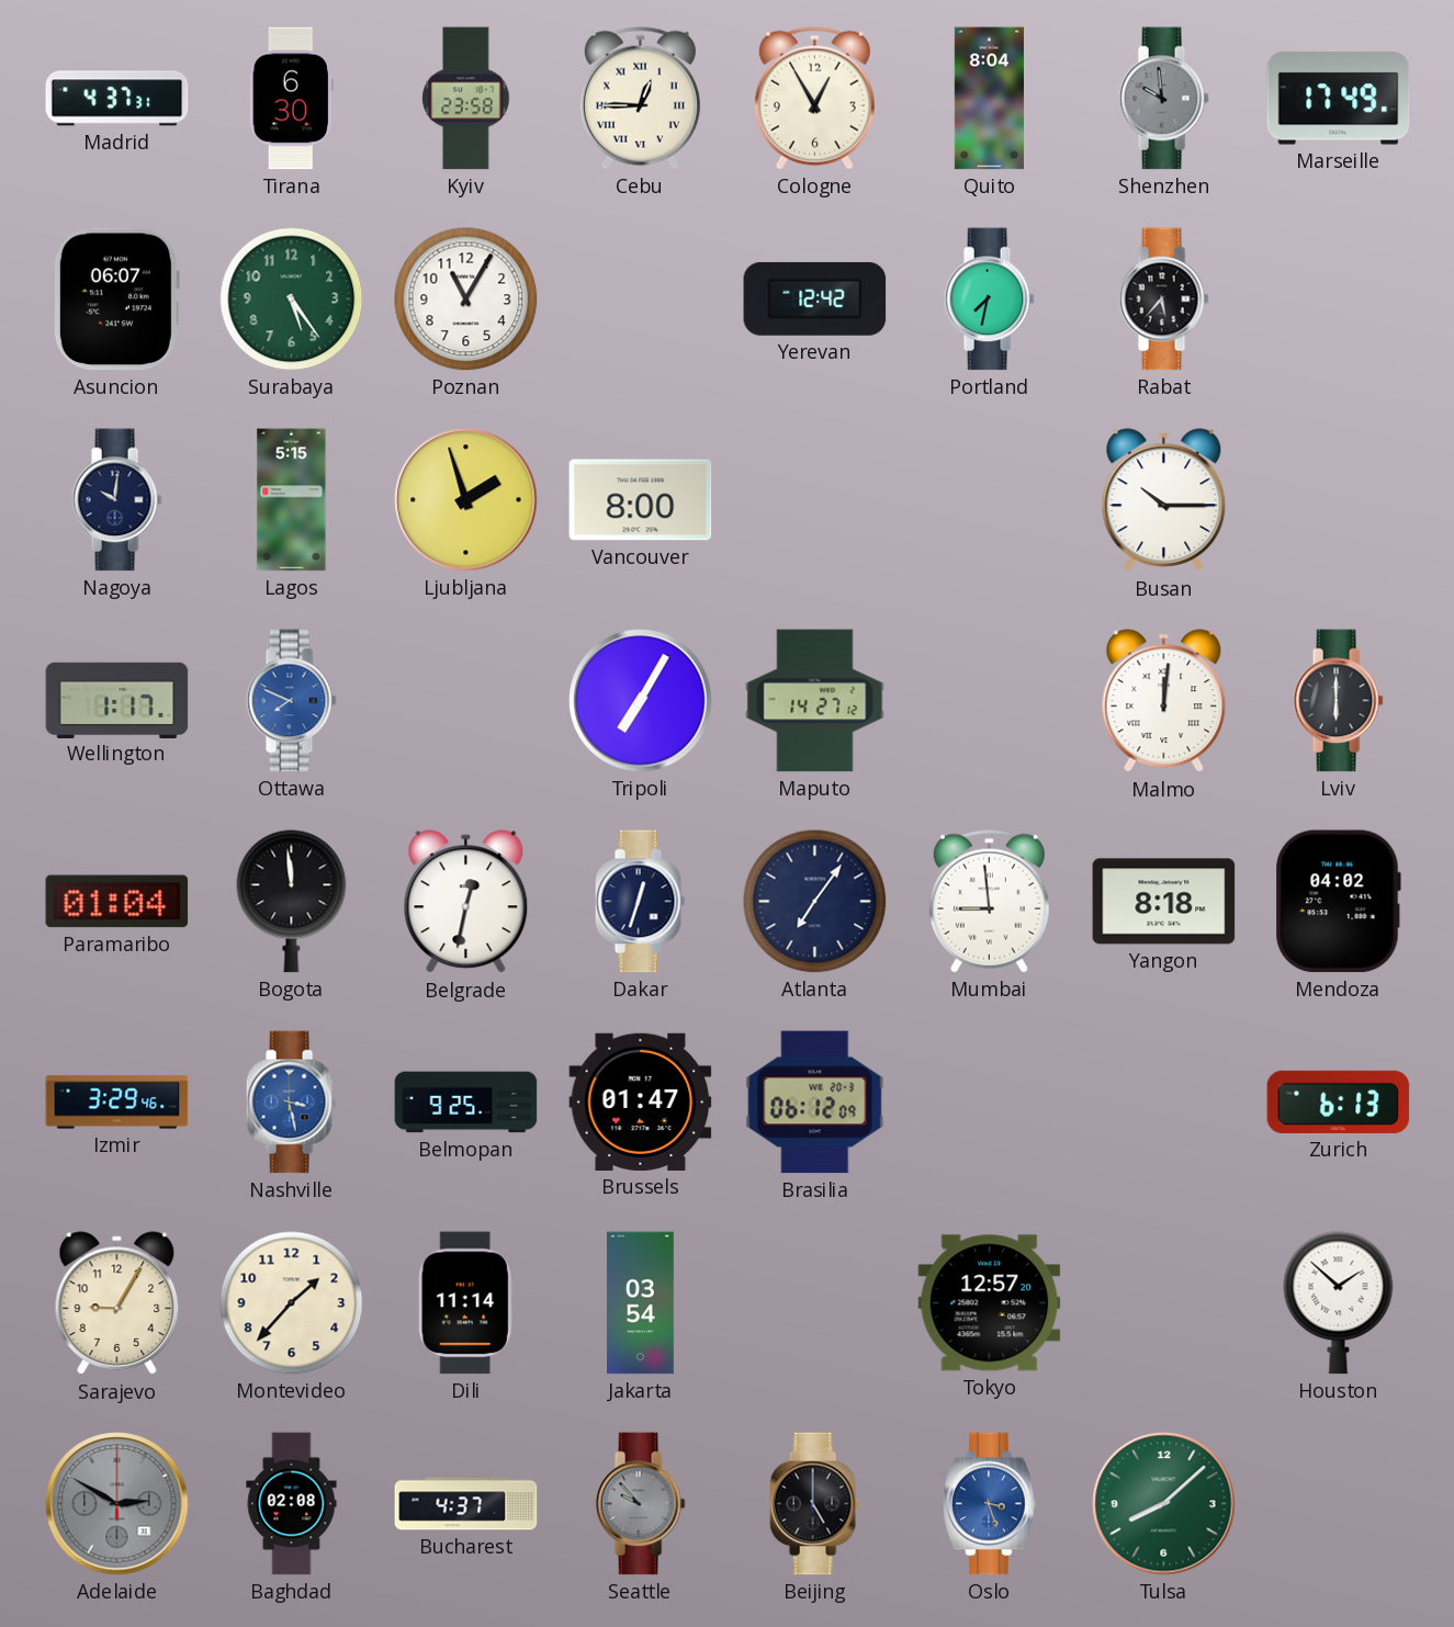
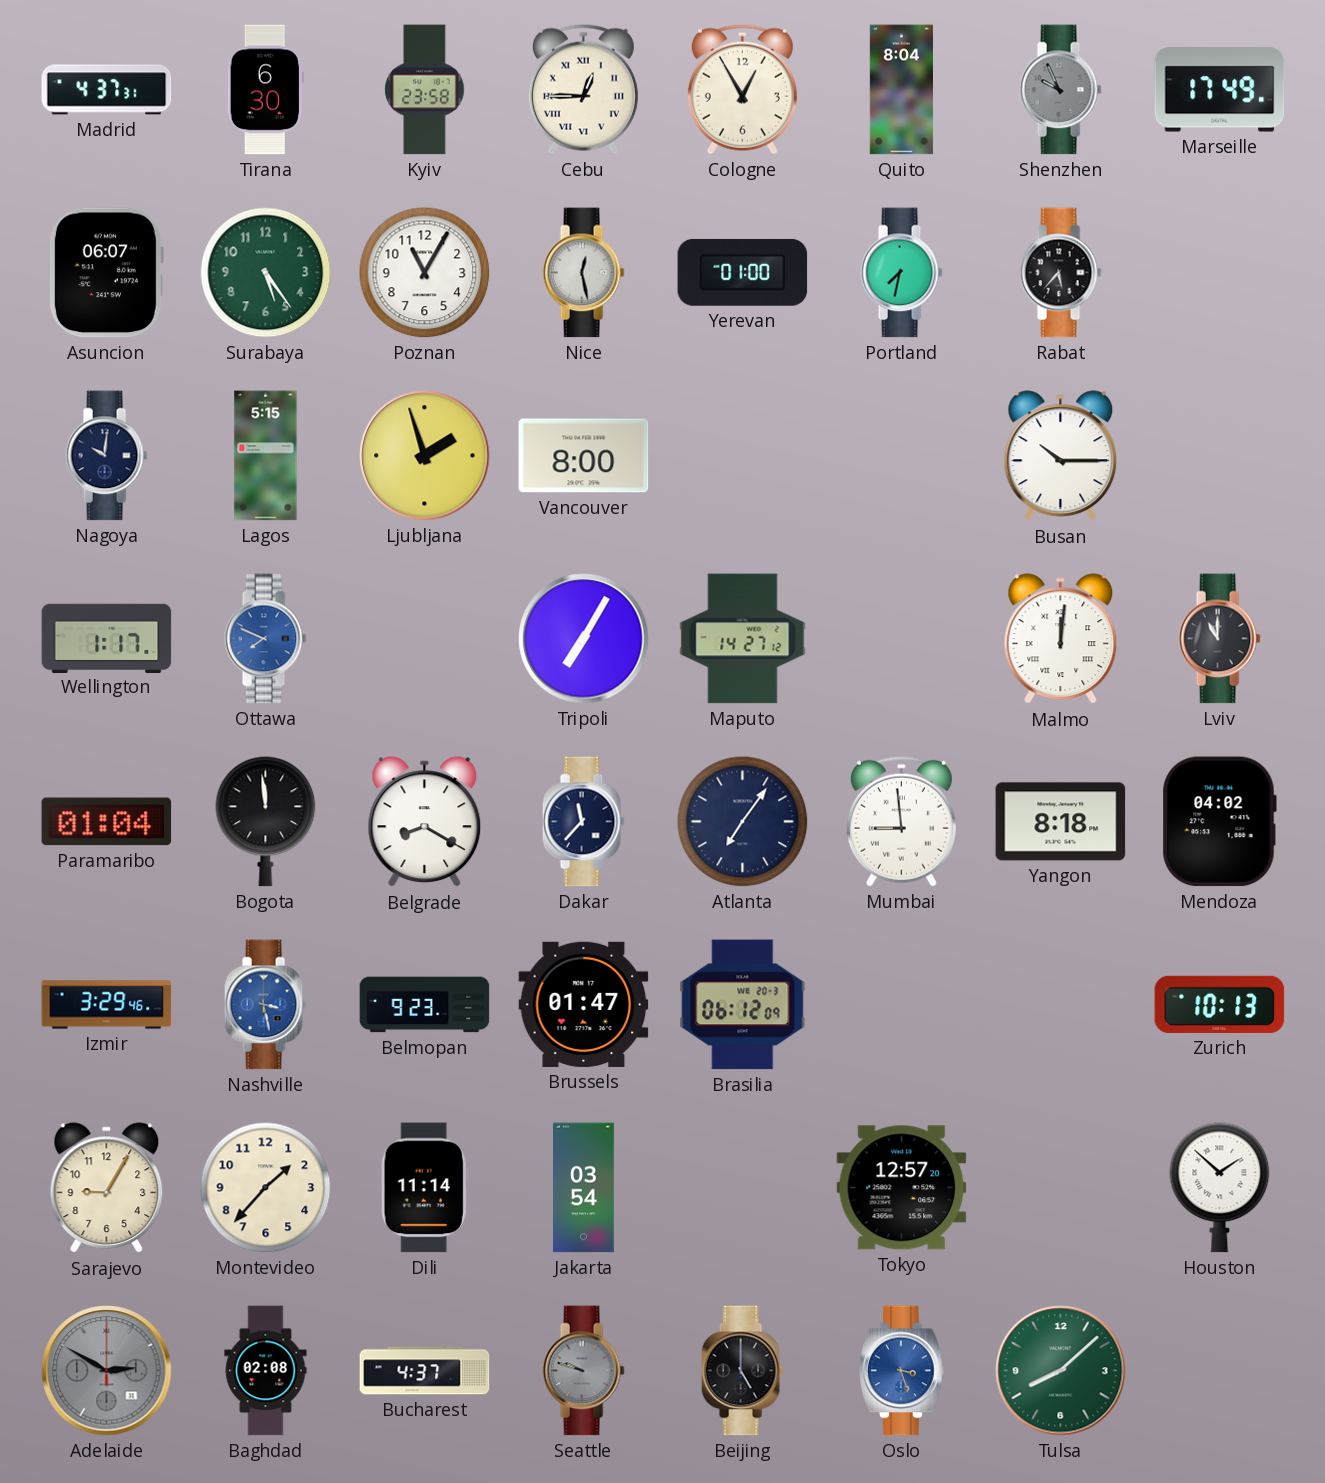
Shenzhen: 9:59 -> 9:56
Nice: none -> 12:28
Yerevan: 12:42 -> 01:00
Lviv: 6:00 -> 11:00
Belgrade: 12:32 -> 8:20
Dakar: 12:33 -> 11:37
Belmopan: 9:25 -> 9:23
Zurich: 6:13 -> 10:13
Seattle: 9:53 -> 9:48
